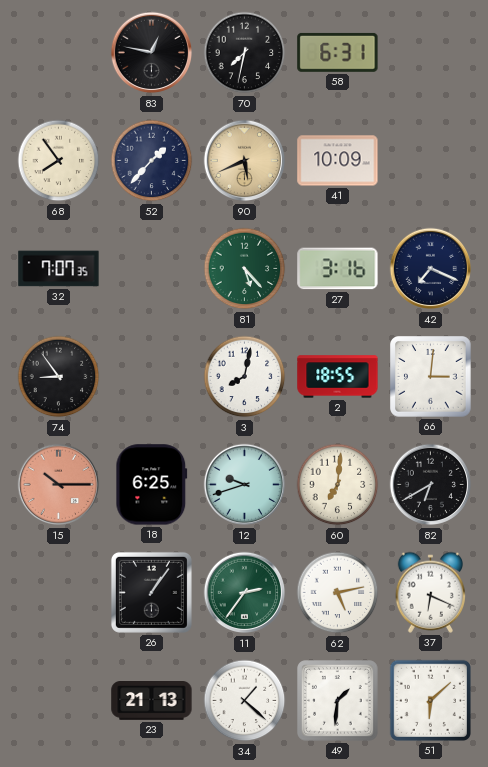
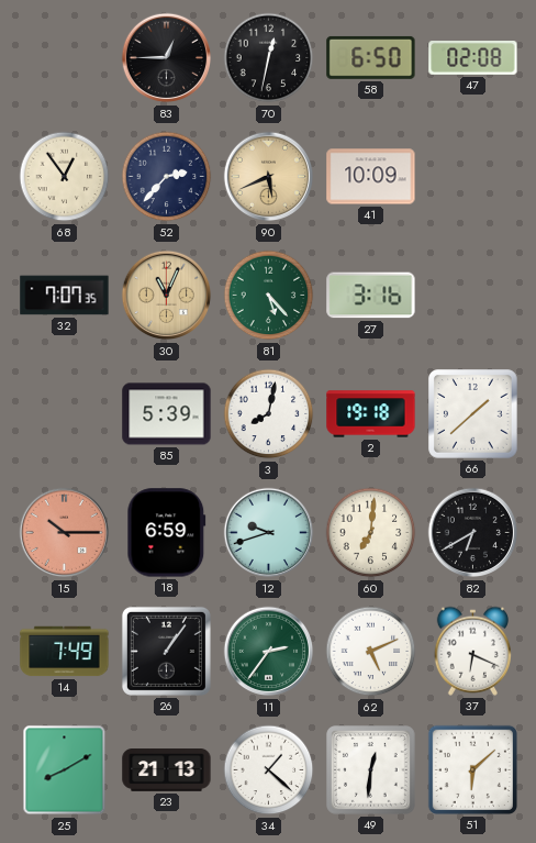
83: 12:47 -> 12:45
70: 7:32 -> 12:32
58: 6:31 -> 6:50
47: none -> 02:08
68: 7:54 -> 12:54
52: 1:37 -> 2:37
30: none -> 11:04
42: 7:19 -> none
74: 8:54 -> none
85: none -> 5:39
2: 18:55 -> 19:18
66: 3:01 -> 1:38
18: 6:25 -> 6:59
14: none -> 7:49
62: 5:13 -> 5:11
25: none -> 8:10
49: 1:31 -> 12:31
